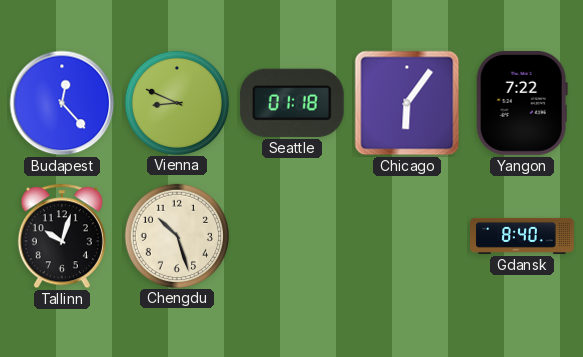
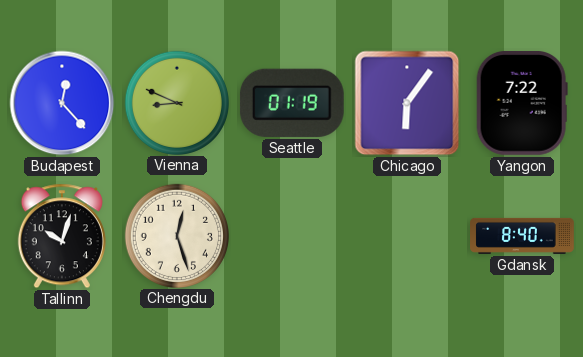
Seattle: 01:18 -> 01:19
Chengdu: 10:27 -> 12:27
